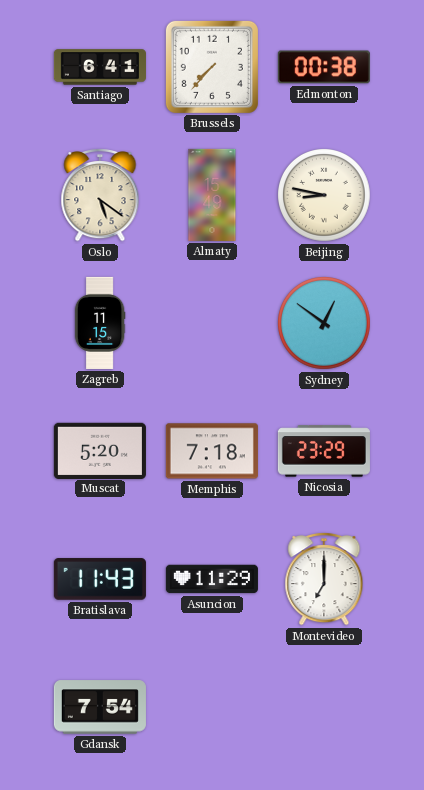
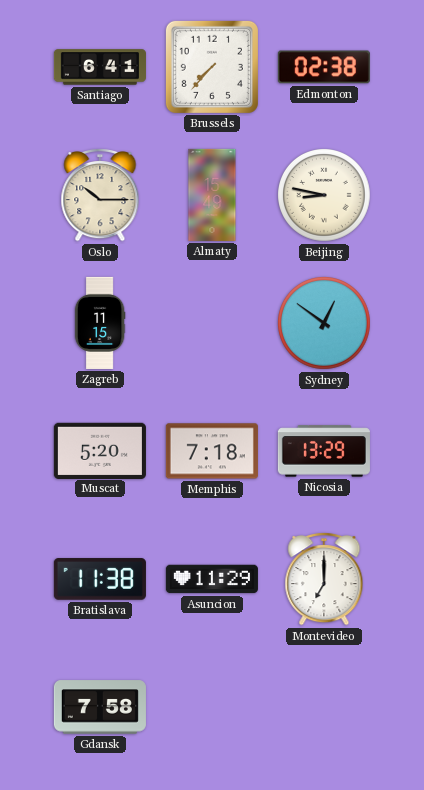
Edmonton: 00:38 -> 02:38
Oslo: 5:21 -> 10:15
Nicosia: 23:29 -> 13:29
Bratislava: 11:43 -> 11:38
Gdansk: 7:54 -> 7:58
